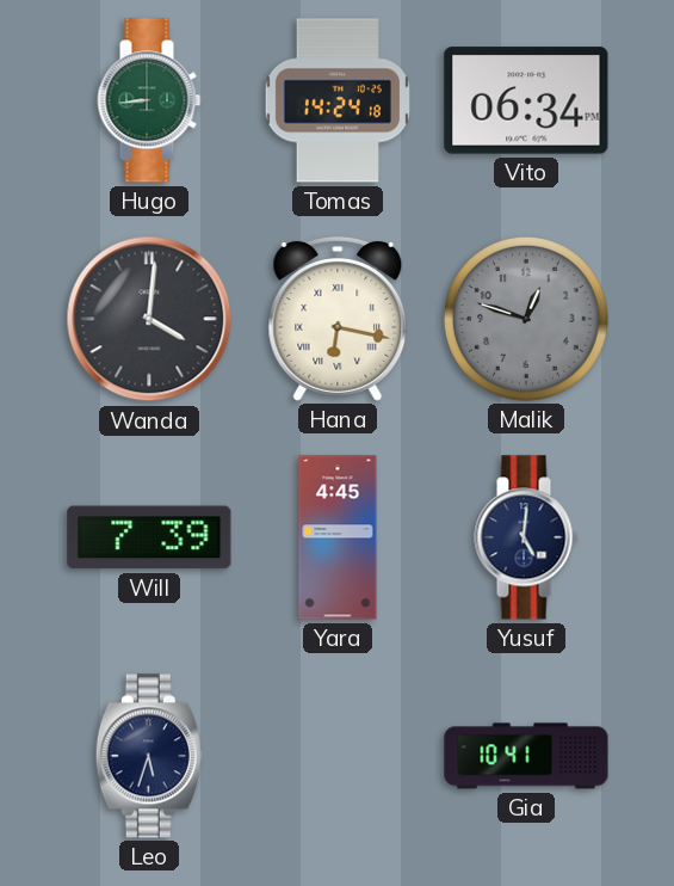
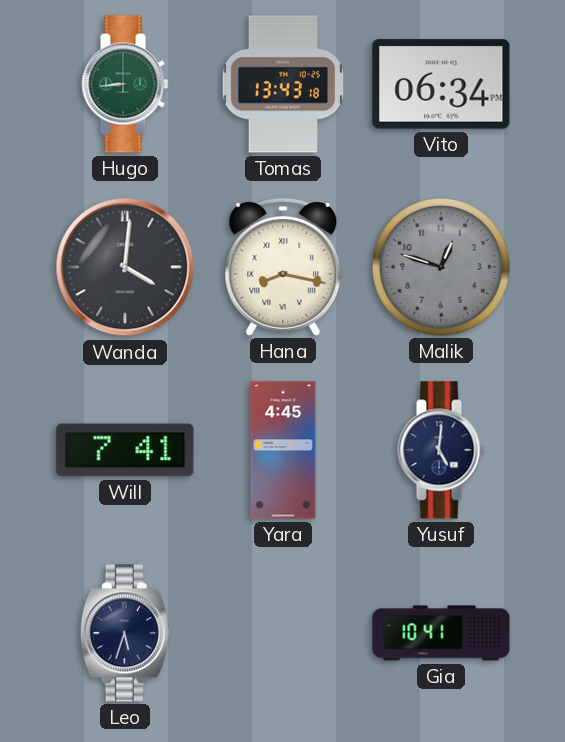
Tomas: 14:24 -> 13:43
Hana: 6:17 -> 8:17
Will: 7:39 -> 7:41
